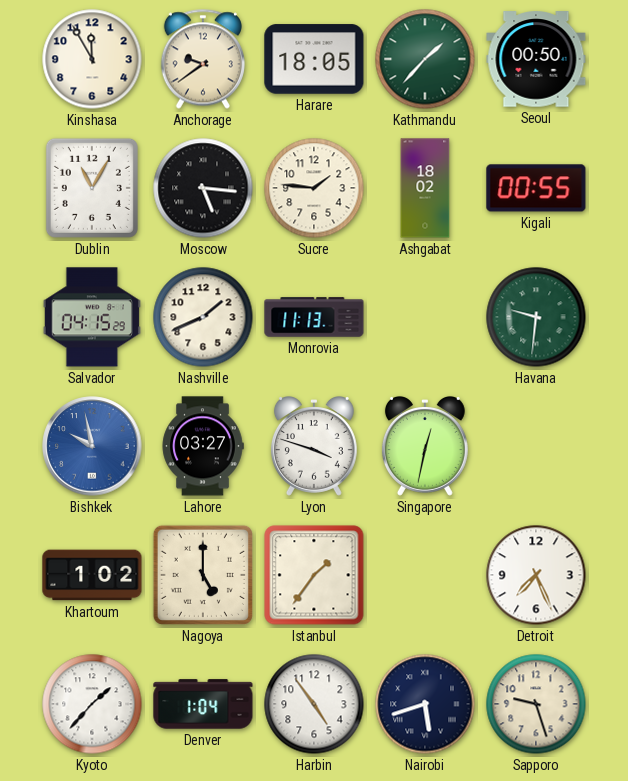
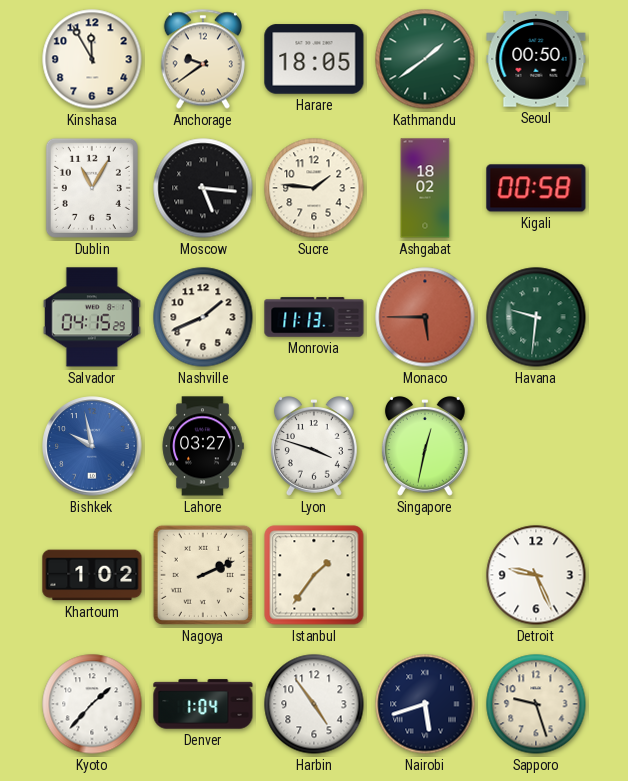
Kathmandu: 1:37 -> 1:39
Kigali: 00:55 -> 00:58
Monaco: none -> 5:45
Nagoya: 5:00 -> 2:11
Detroit: 7:26 -> 9:26
